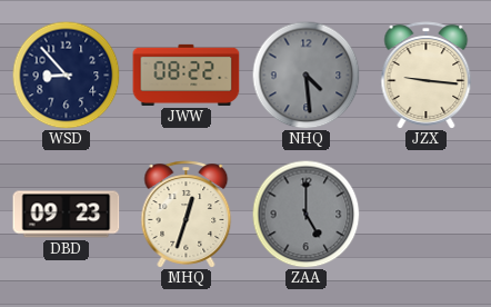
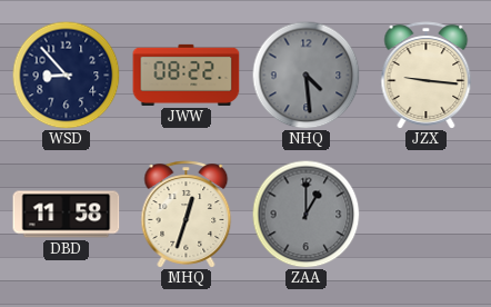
DBD: 09:23 -> 11:58
ZAA: 5:00 -> 1:00
